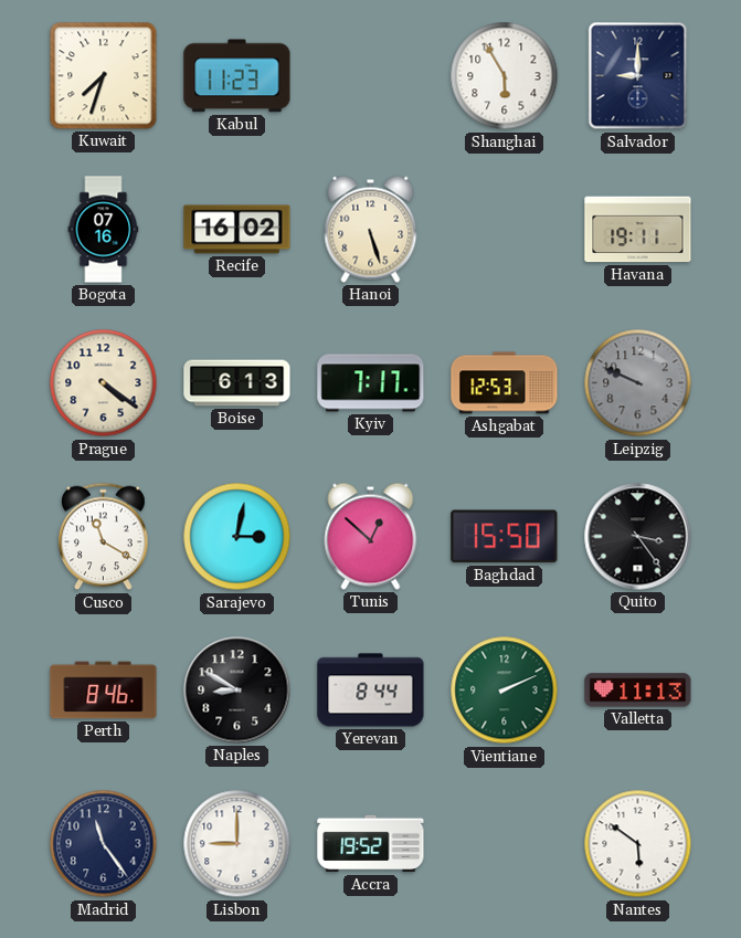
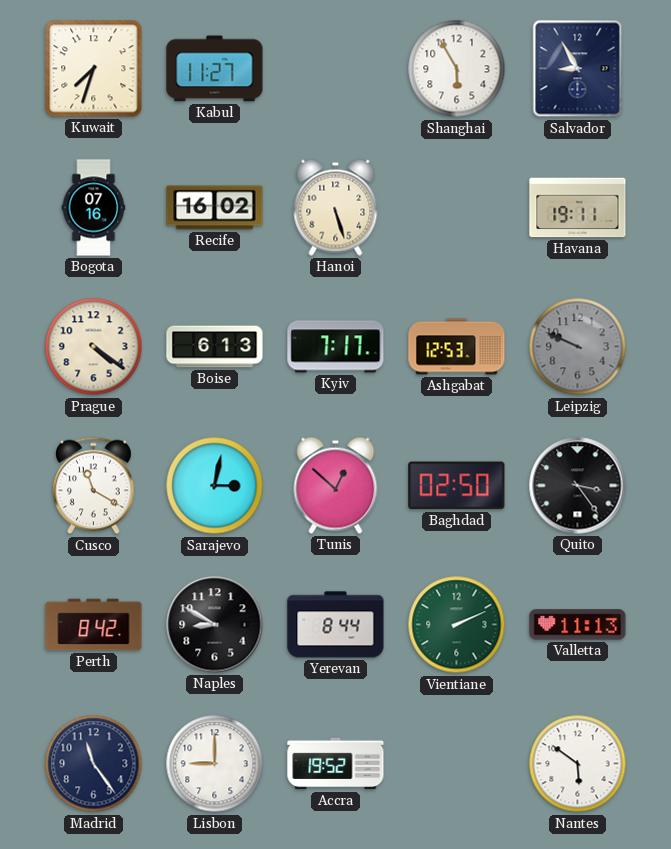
Kabul: 11:23 -> 11:27
Salvador: 9:00 -> 8:55
Baghdad: 15:50 -> 02:50
Perth: 8:46 -> 8:42
